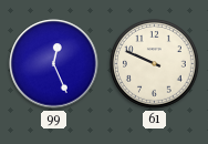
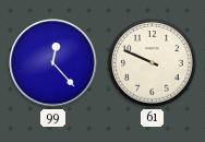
99: 12:26 -> 12:23
